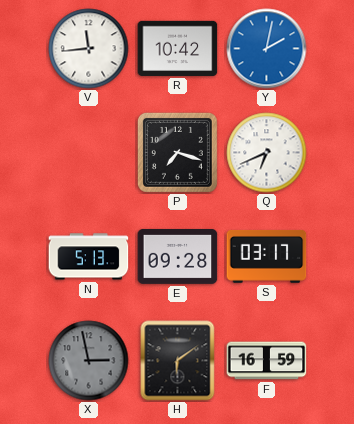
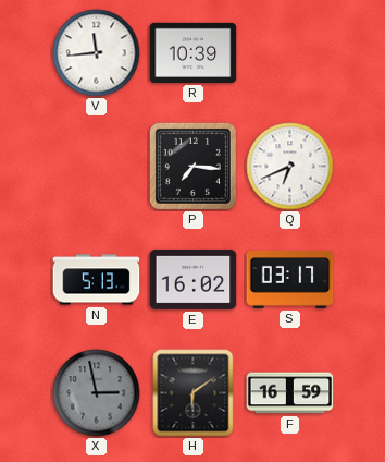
R: 10:42 -> 10:39
Y: 2:02 -> none
P: 7:18 -> 7:16
E: 09:28 -> 16:02
